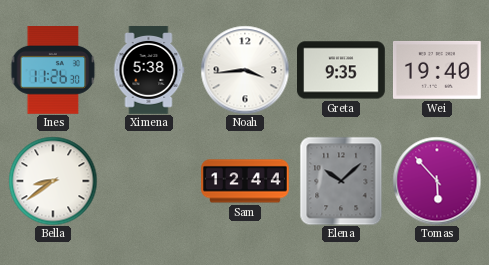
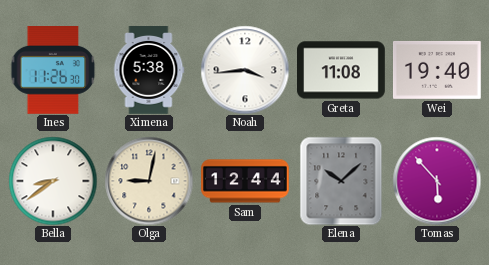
Greta: 9:35 -> 11:08
Olga: none -> 9:02
